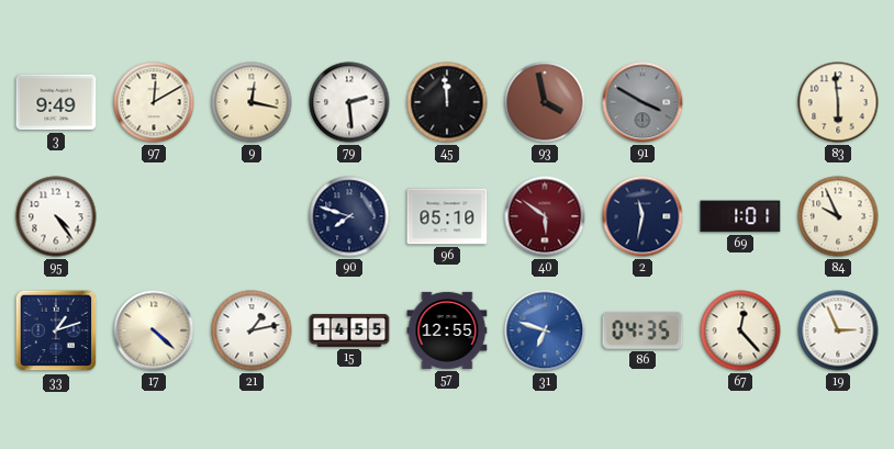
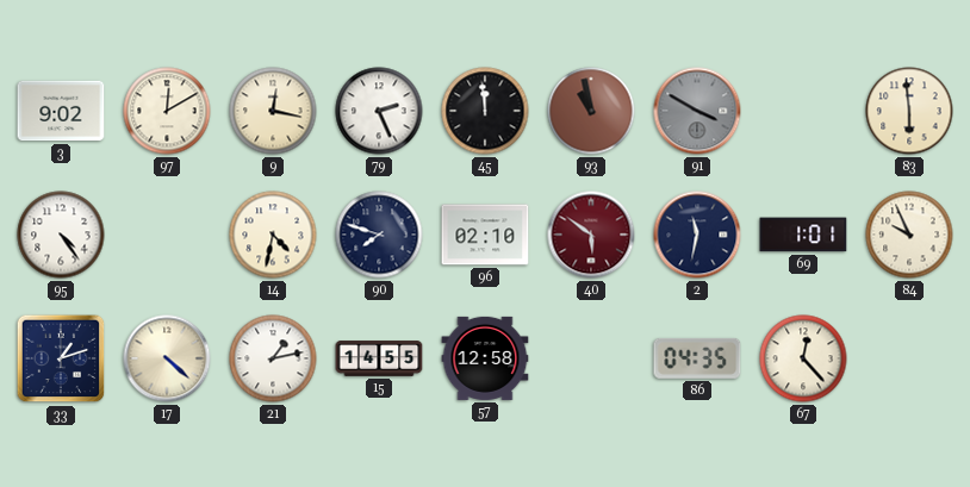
3: 9:49 -> 9:02
79: 2:29 -> 2:26
93: 3:58 -> 10:58
14: none -> 4:32
96: 05:10 -> 02:10
57: 12:55 -> 12:58
31: 6:48 -> none
19: 2:56 -> none
